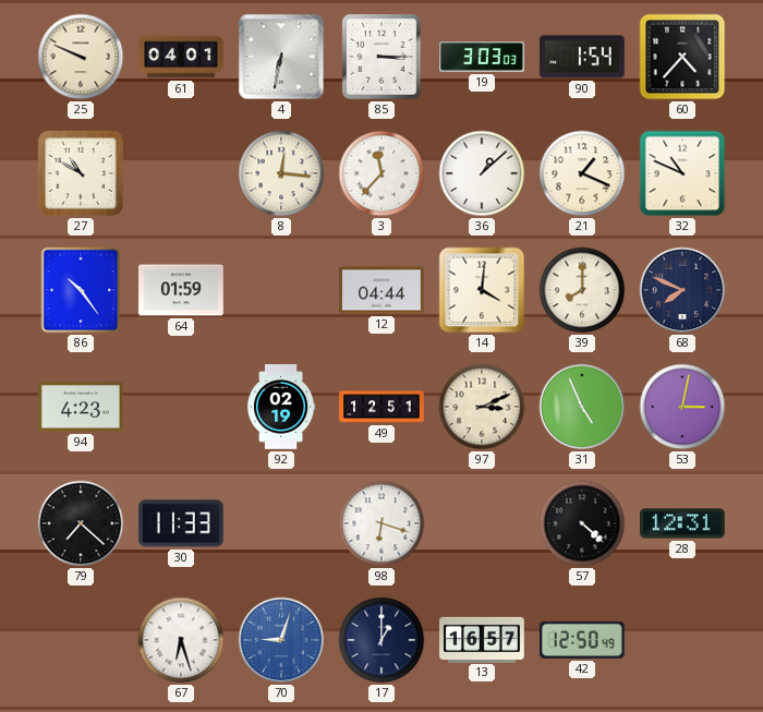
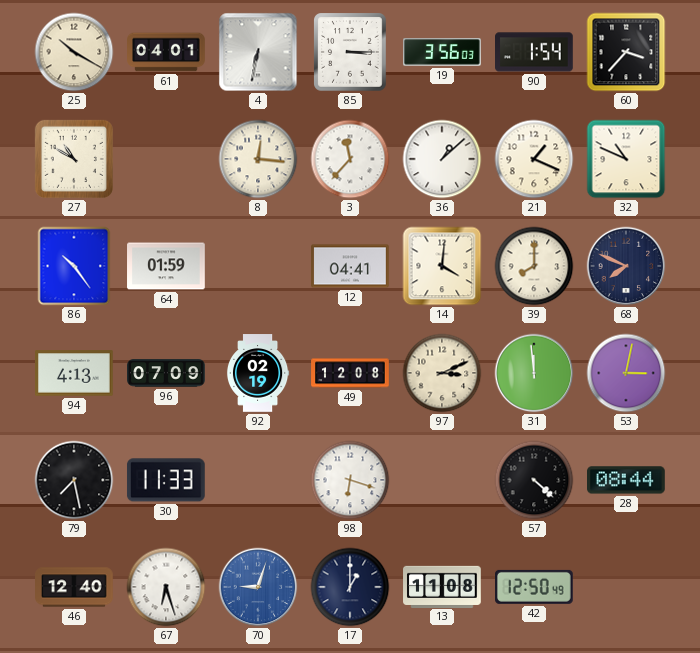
25: 9:49 -> 10:20
19: 3:03 -> 3:56
60: 4:37 -> 3:37
12: 04:44 -> 04:41
94: 4:23 -> 4:13
96: none -> 07:09
49: 12:51 -> 12:08
31: 4:56 -> 11:59
79: 7:22 -> 7:28
28: 12:31 -> 08:44
46: none -> 12:40
13: 16:57 -> 11:08
